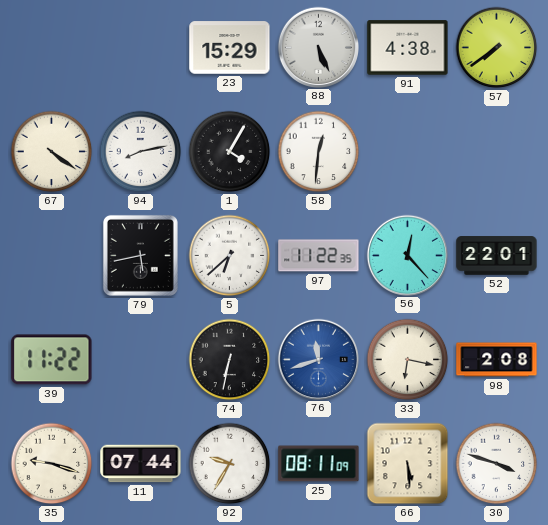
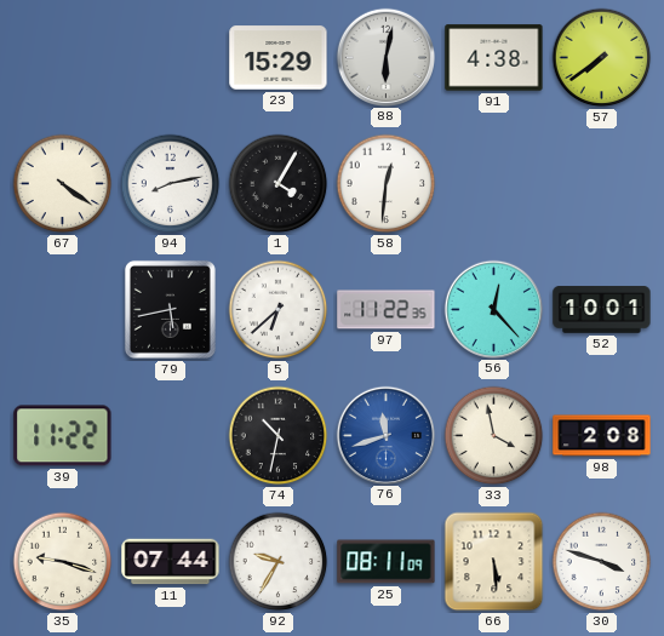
88: 5:26 -> 6:02
52: 22:01 -> 10:01
74: 6:32 -> 10:32
33: 6:17 -> 3:58
